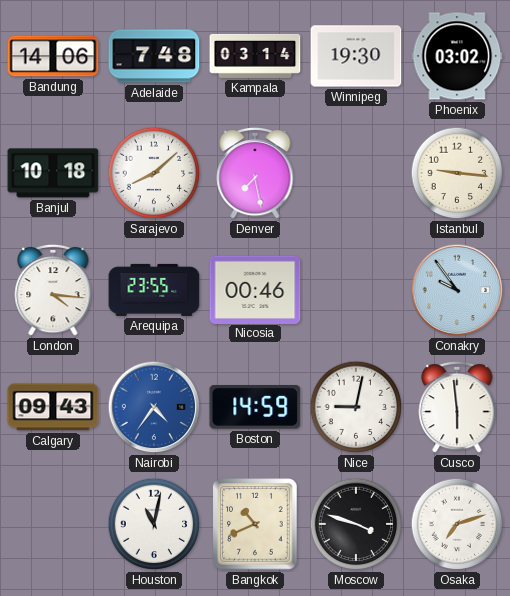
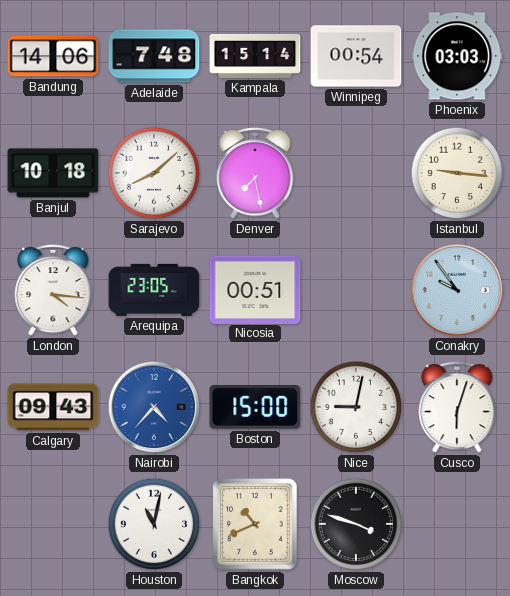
Kampala: 03:14 -> 15:14
Winnipeg: 19:30 -> 00:54
Phoenix: 03:02 -> 03:03
Arequipa: 23:55 -> 23:05
Nicosia: 00:46 -> 00:51
Nairobi: 4:36 -> 4:37
Boston: 14:59 -> 15:00
Cusco: 5:59 -> 6:03
Osaka: 7:12 -> none
